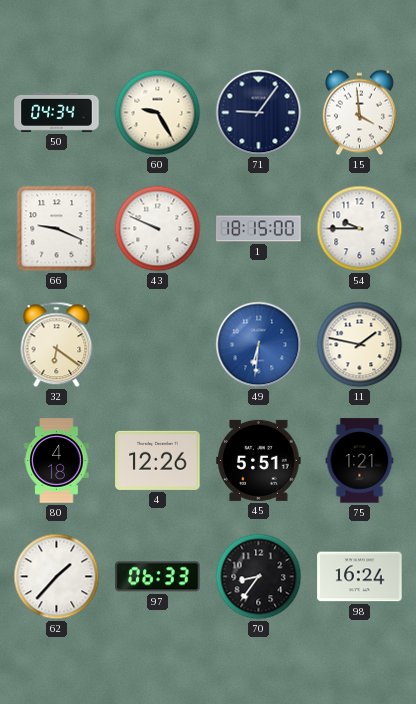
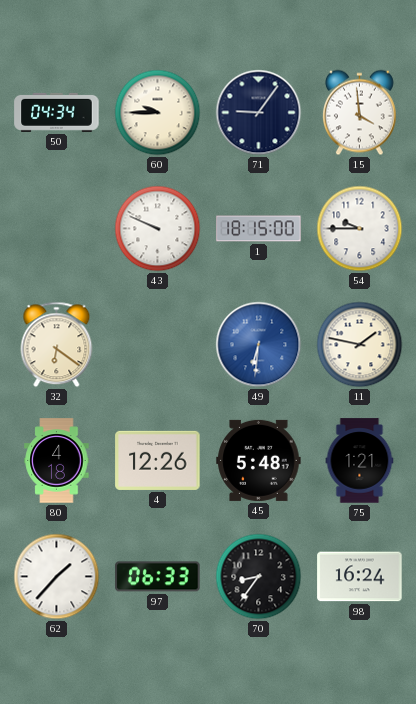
60: 9:25 -> 9:45
66: 9:19 -> none
45: 5:51 -> 5:48
